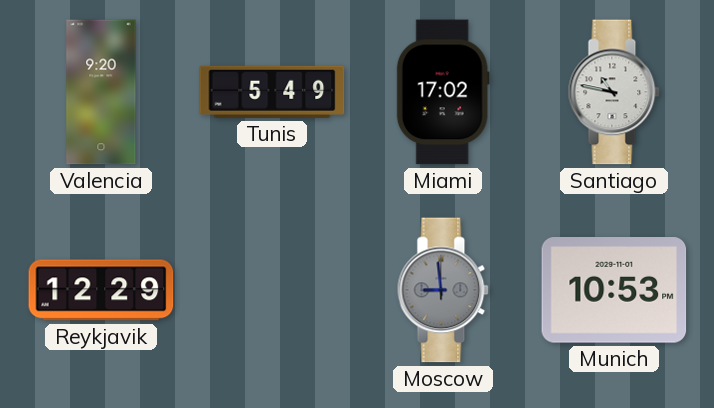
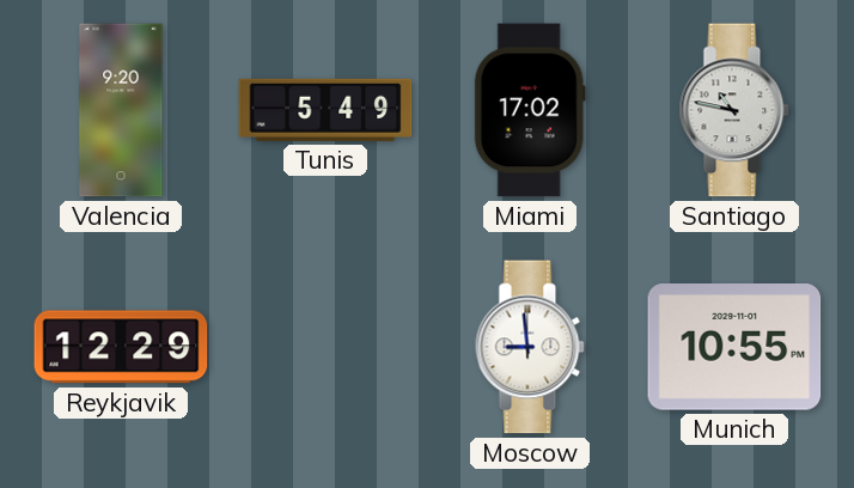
Moscow dial: grey -> white
Munich: 10:53 -> 10:55
